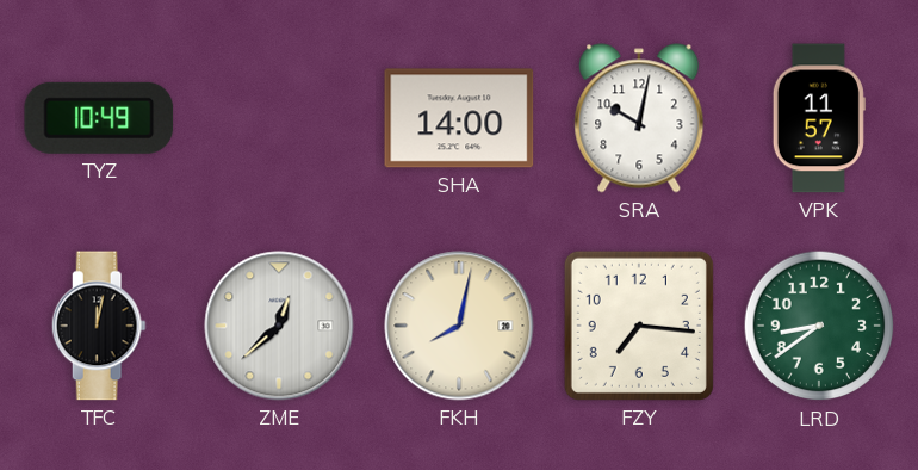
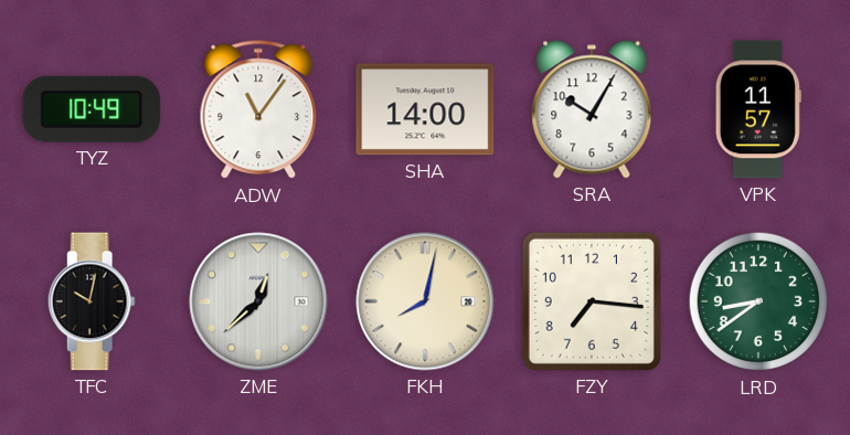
ADW: none -> 11:06
SRA: 10:02 -> 10:05
TFC: 12:02 -> 10:02
